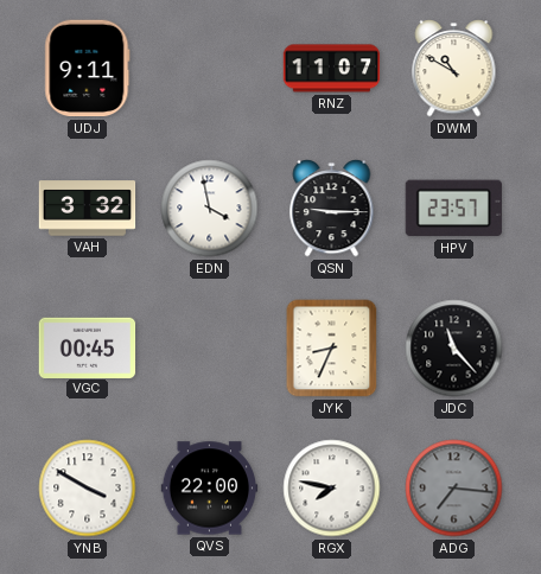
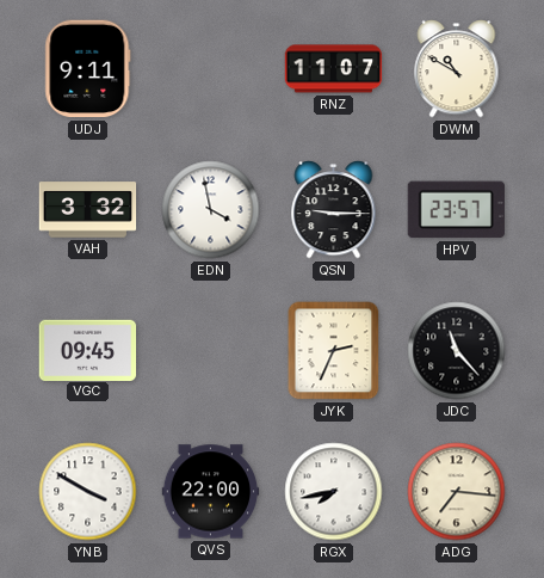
VGC: 00:45 -> 09:45
JYK: 8:34 -> 2:34
RGX: 7:47 -> 7:43
ADG dial: grey -> cream
